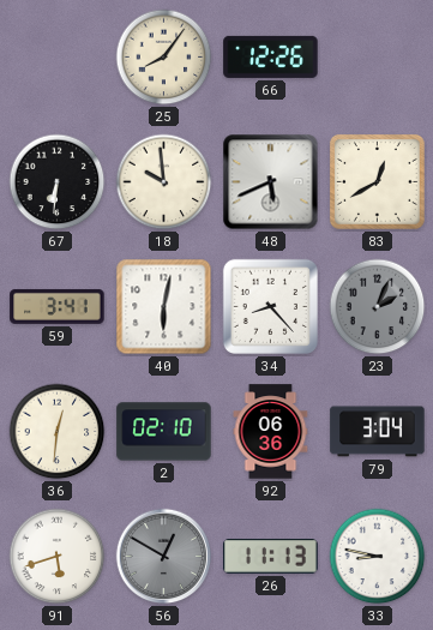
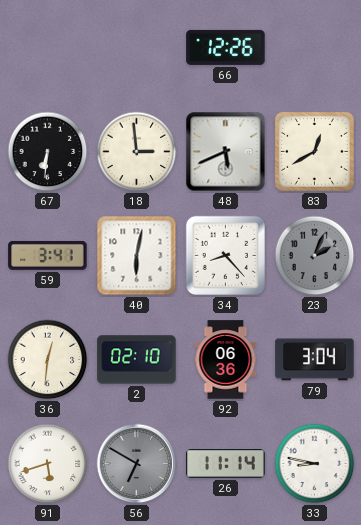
25: 8:06 -> none
18: 9:59 -> 2:59
56: 12:50 -> 6:50
26: 11:13 -> 11:14
